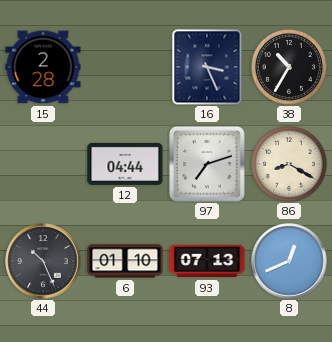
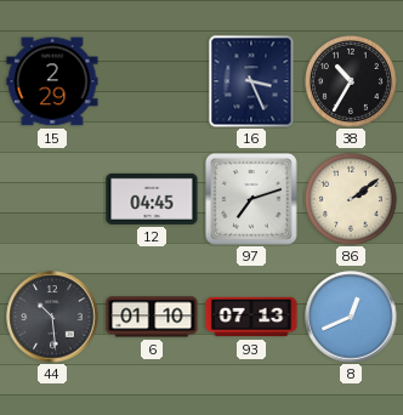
15: 2:28 -> 2:29
12: 04:44 -> 04:45
86: 8:20 -> 2:09
44: 10:26 -> 10:29
